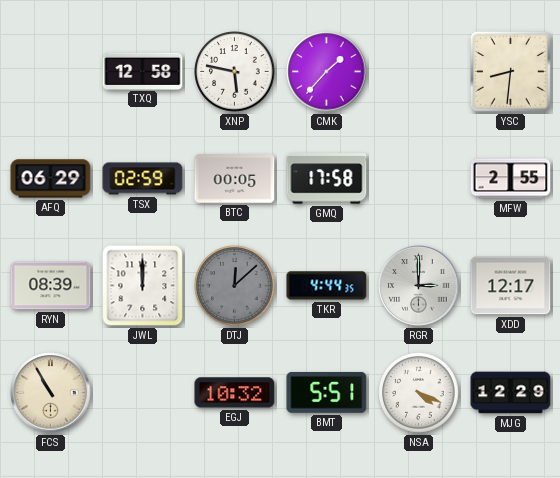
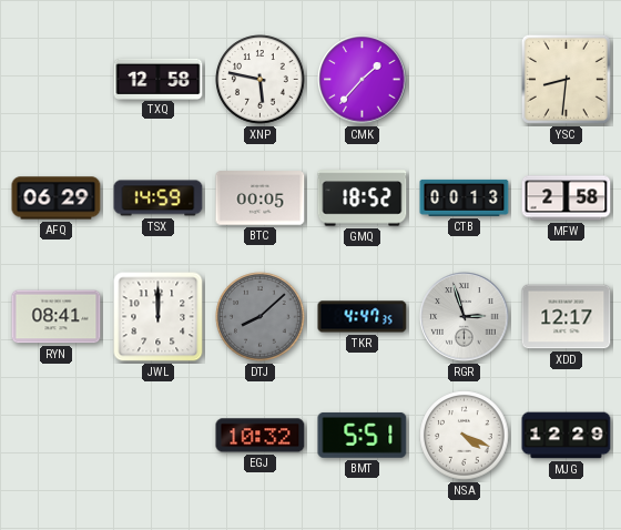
TSX: 02:59 -> 14:59
GMQ: 17:58 -> 18:52
CTB: none -> 00:13
MFW: 2:55 -> 2:58
RYN: 08:39 -> 08:41
DTJ: 12:08 -> 8:08
TKR: 4:44 -> 4:47
RGR: 3:00 -> 2:57
FCS: 10:55 -> none
